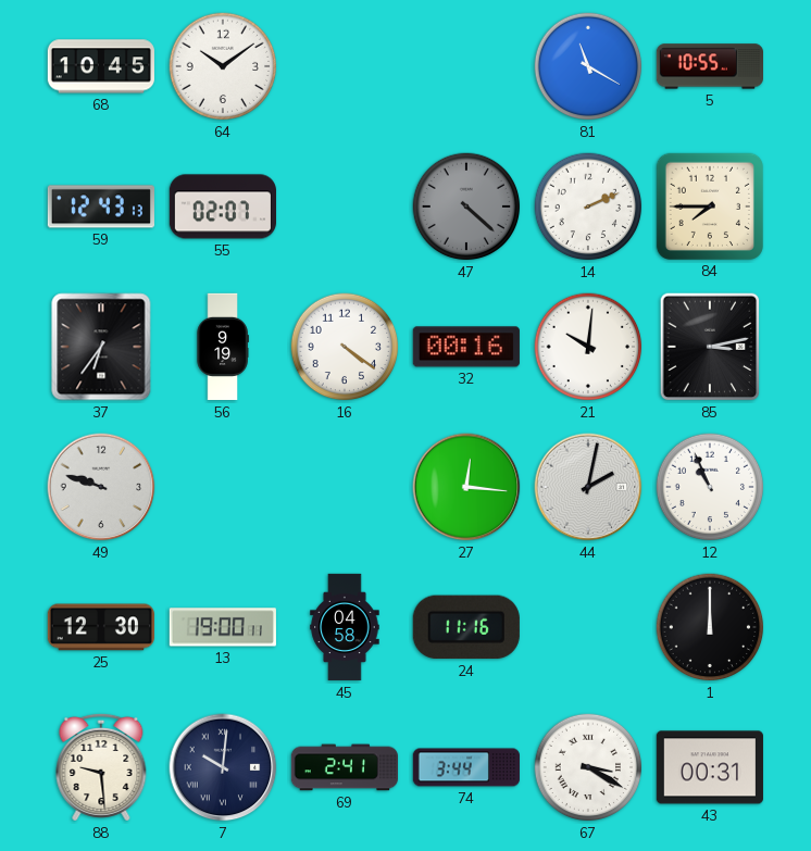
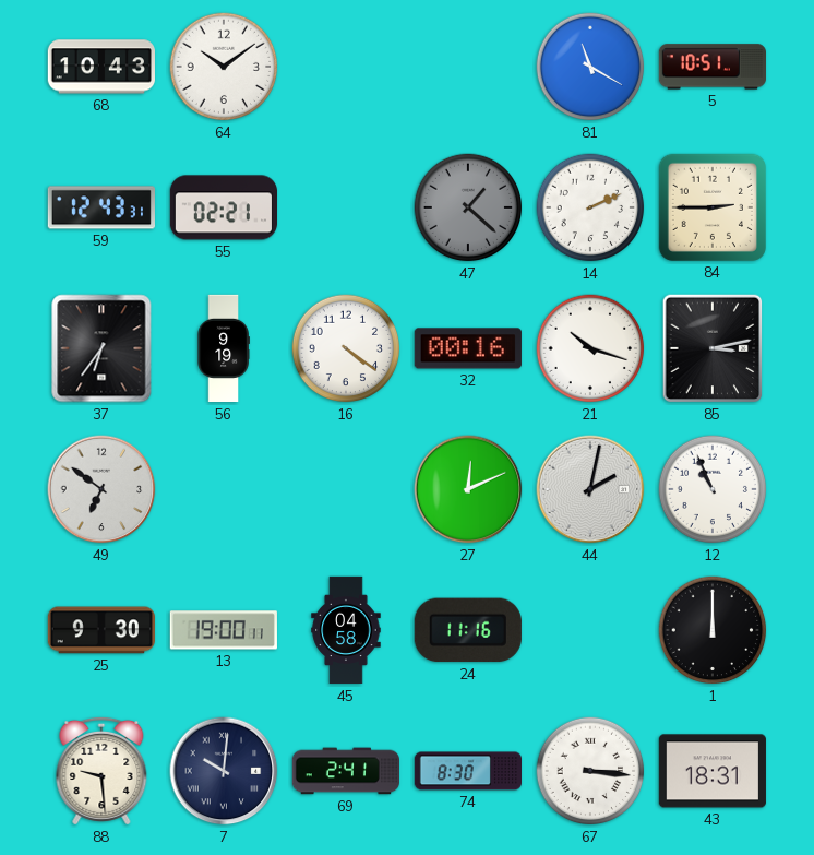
68: 10:45 -> 10:43
5: 10:55 -> 10:51
59: 12:43:13 -> 12:43:31
55: 02:07 -> 02:21
47: 4:22 -> 1:22
84: 7:45 -> 2:45
21: 10:01 -> 10:18
49: 9:48 -> 6:51
27: 12:16 -> 12:11
25: 12:30 -> 9:30
74: 3:44 -> 8:30
67: 3:20 -> 3:16
43: 00:31 -> 18:31
